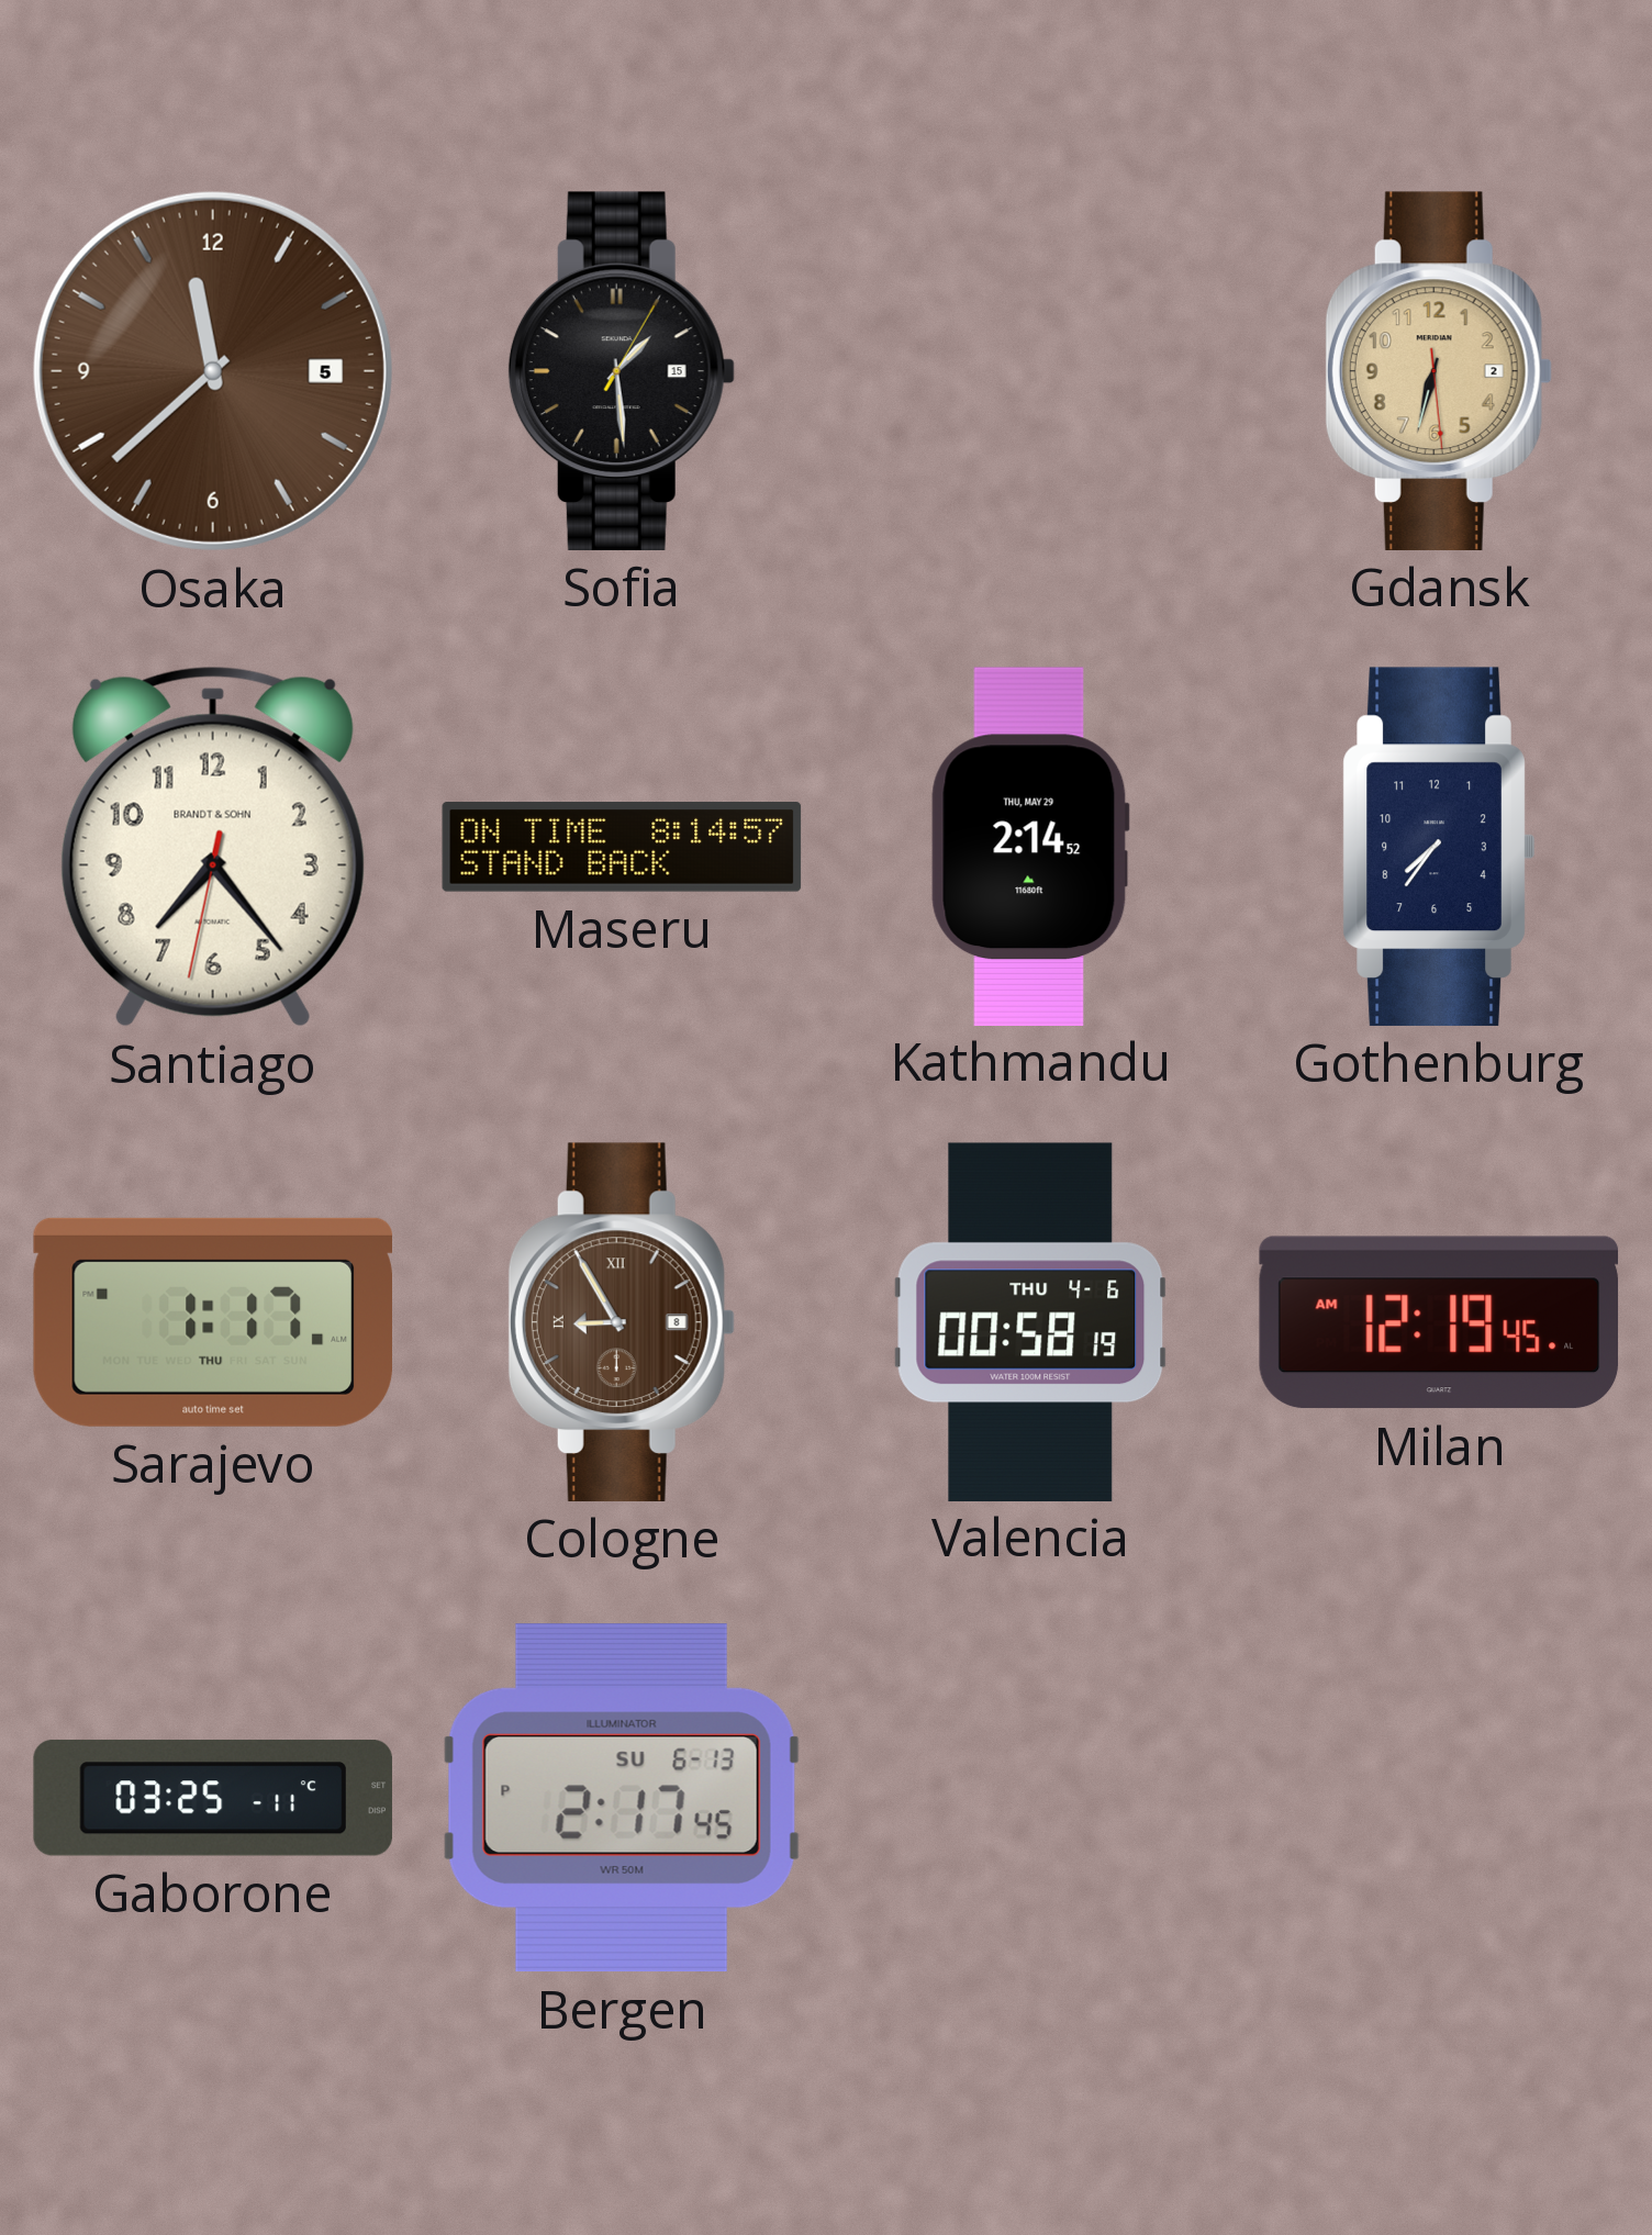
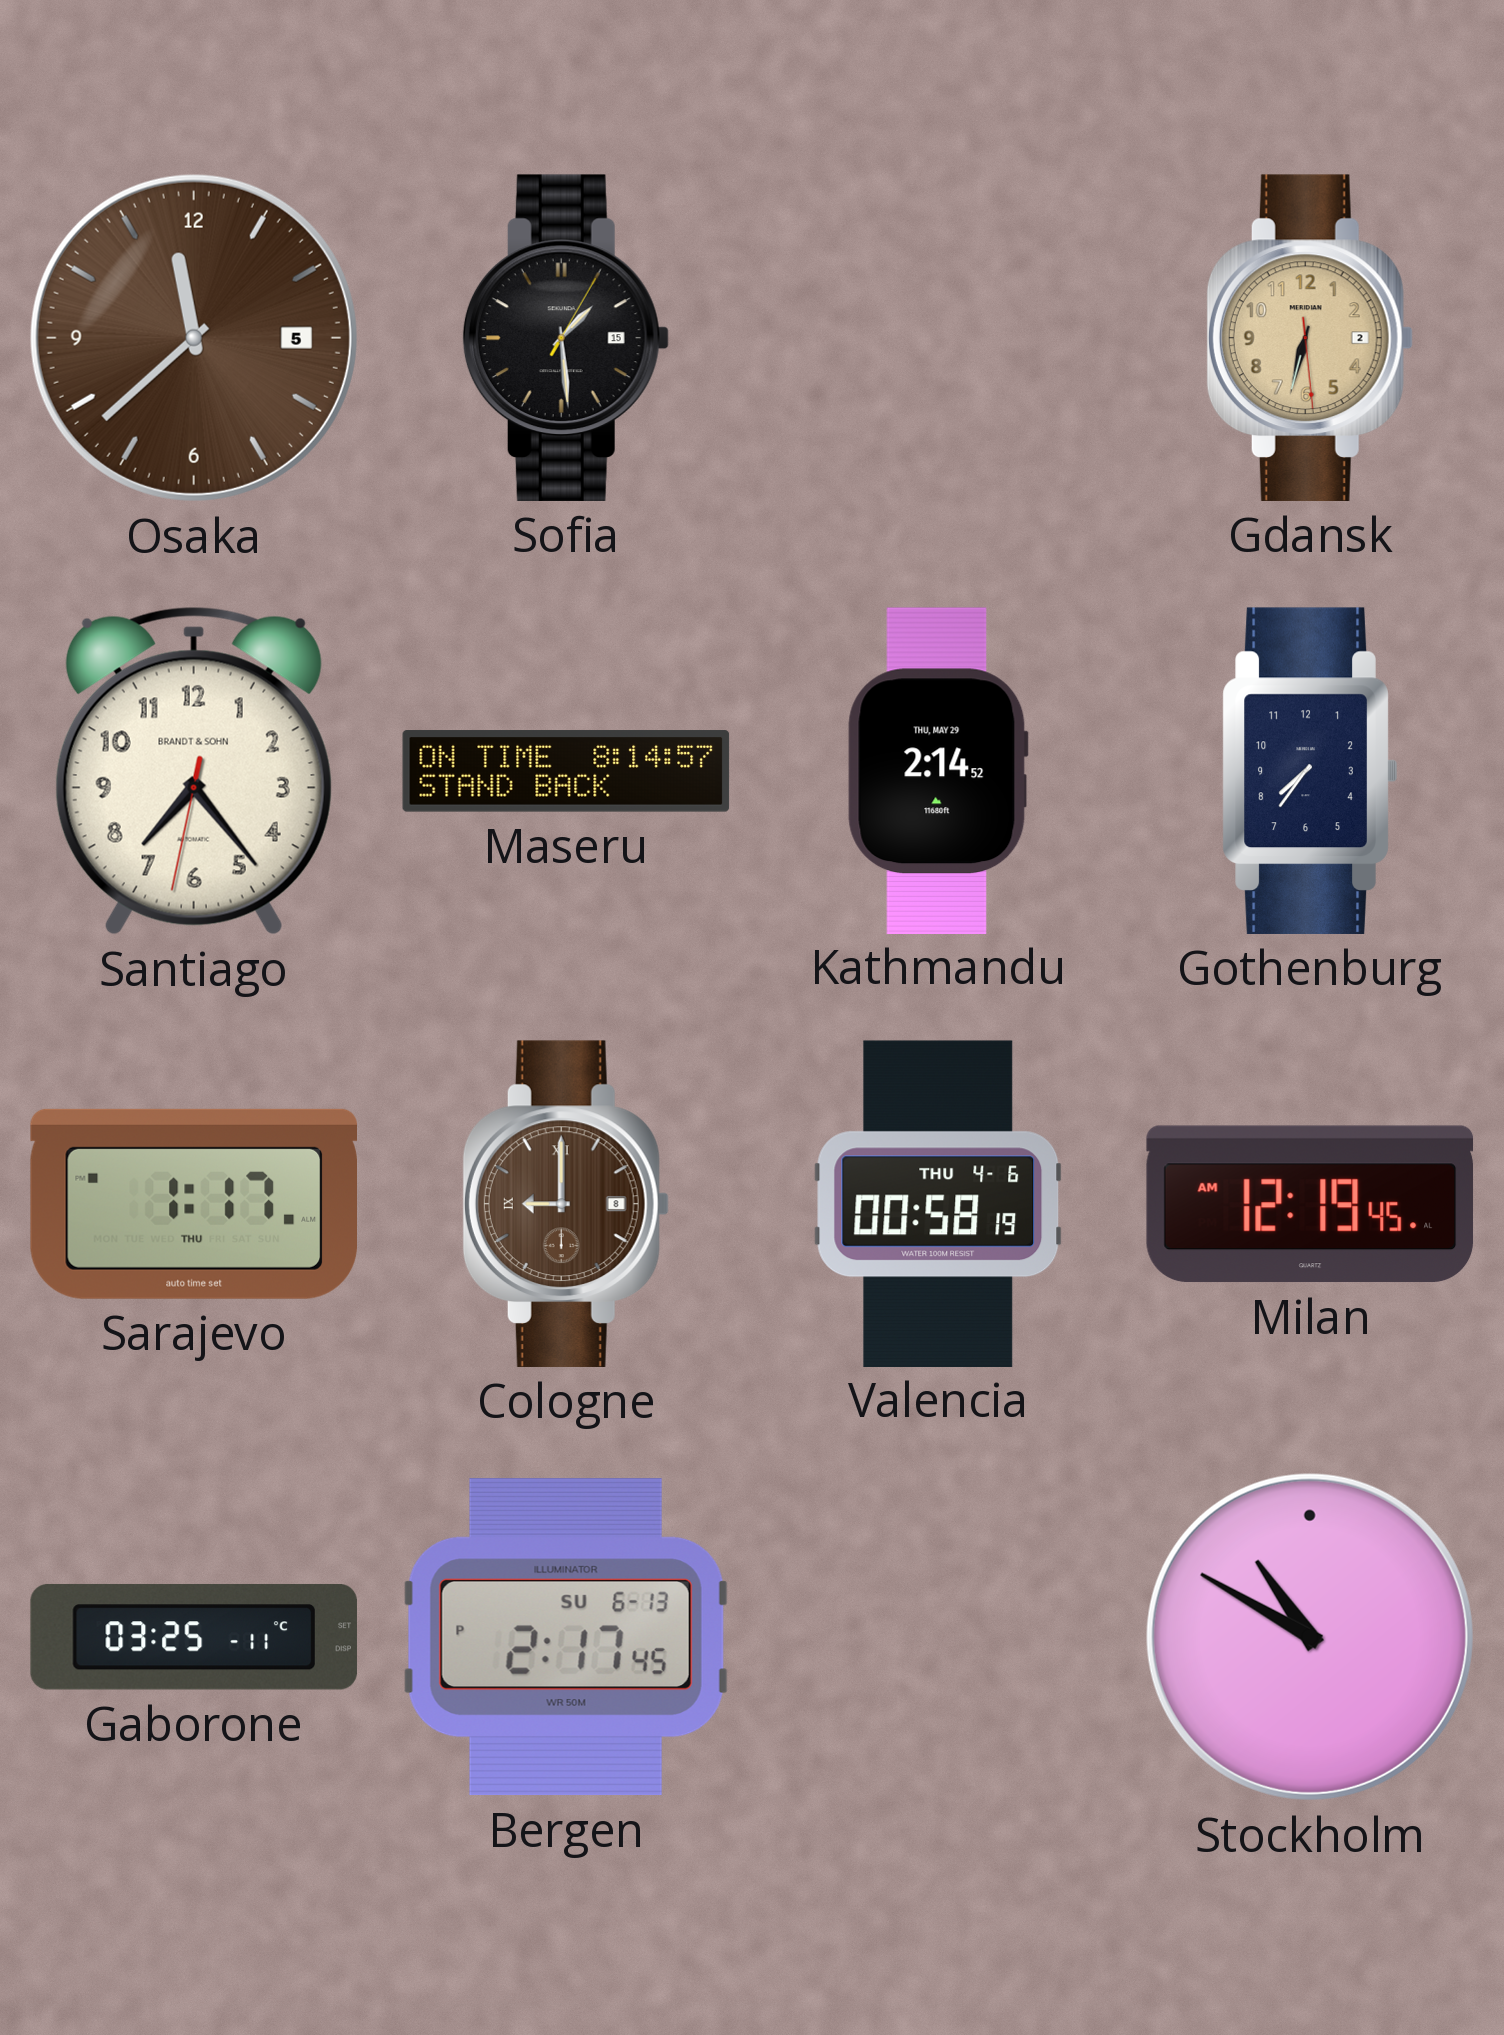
Cologne: 8:55 -> 9:00
Stockholm: none -> 10:50
